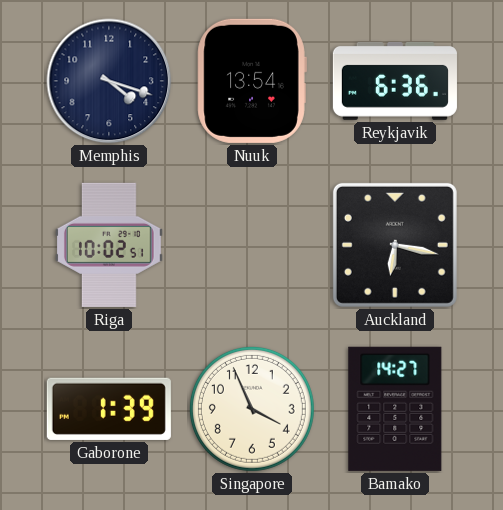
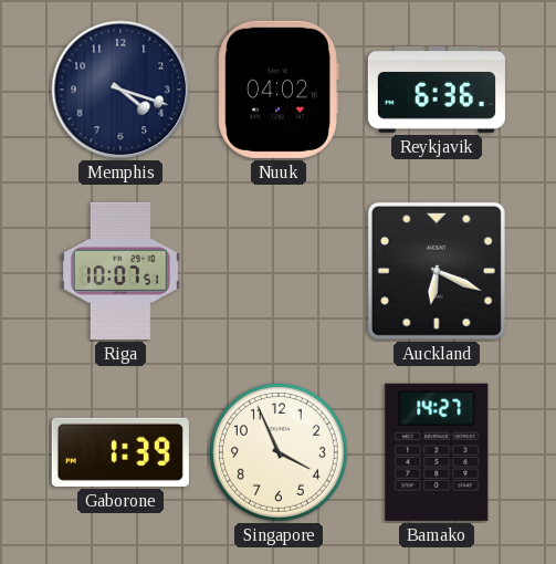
Nuuk: 13:54 -> 04:02
Riga: 10:02 -> 10:07
Auckland: 6:17 -> 6:19
